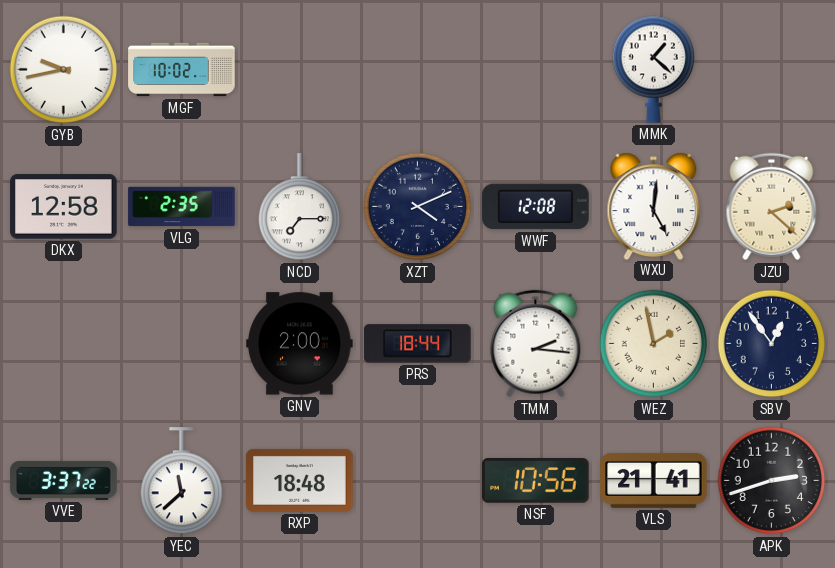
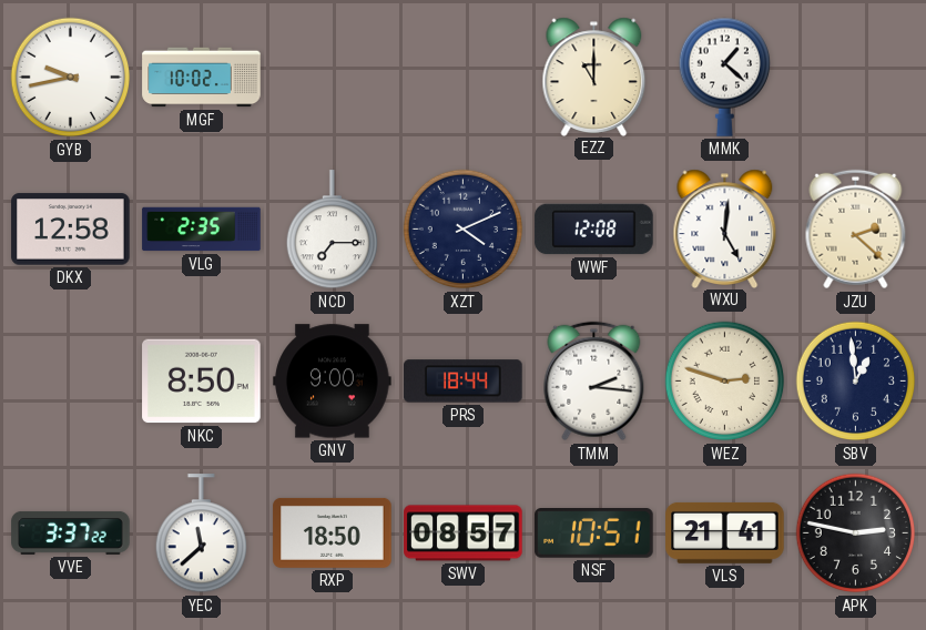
EZZ: none -> 11:00
NKC: none -> 8:50
GNV: 2:00 -> 9:00
WEZ: 1:58 -> 2:48
SBV: 12:54 -> 12:59
RXP: 18:48 -> 18:50
SWV: none -> 08:57
NSF: 10:56 -> 10:51
APK: 2:42 -> 2:47
